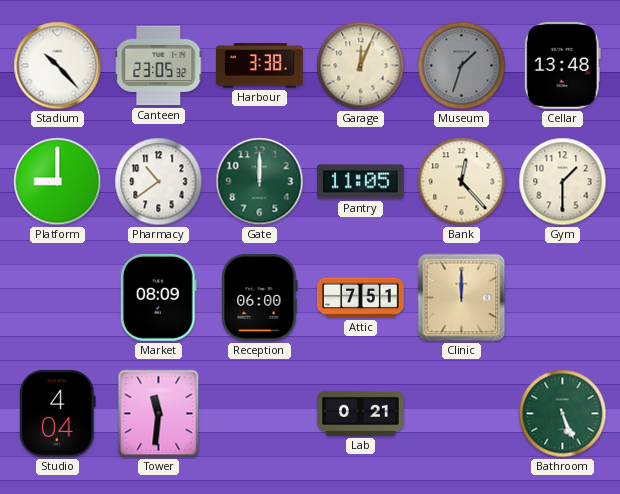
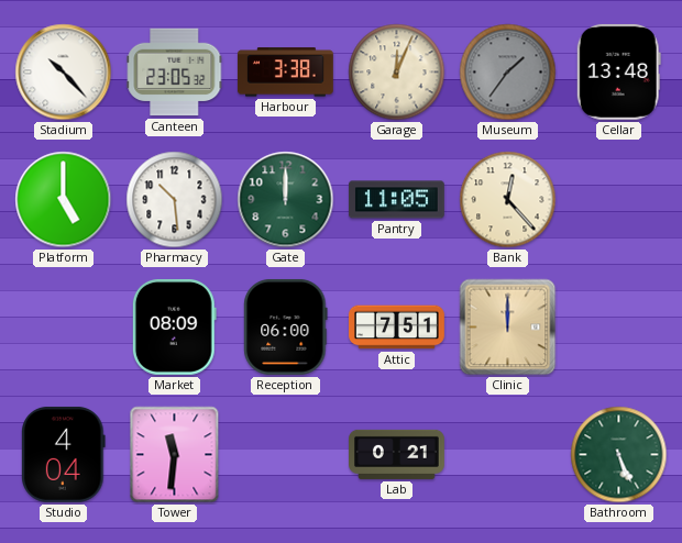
Museum: 1:33 -> 1:36
Platform: 9:00 -> 5:00
Pharmacy: 10:39 -> 10:29
Gym: 1:30 -> none
